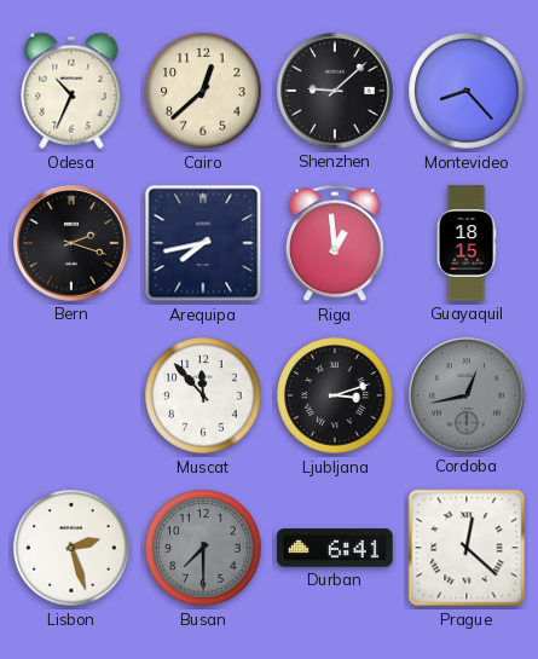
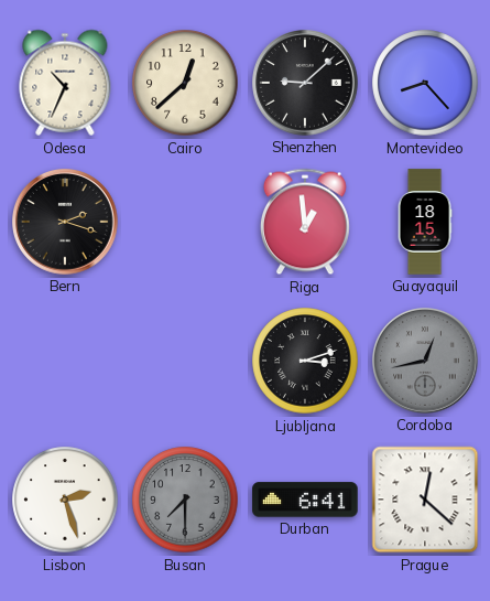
Arequipa: 7:43 -> none
Muscat: 11:53 -> none
